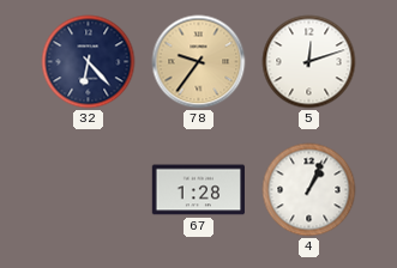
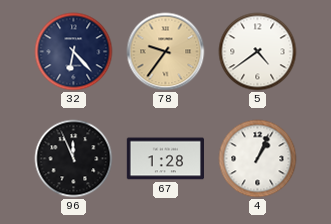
5: 12:12 -> 4:39
96: none -> 11:56
